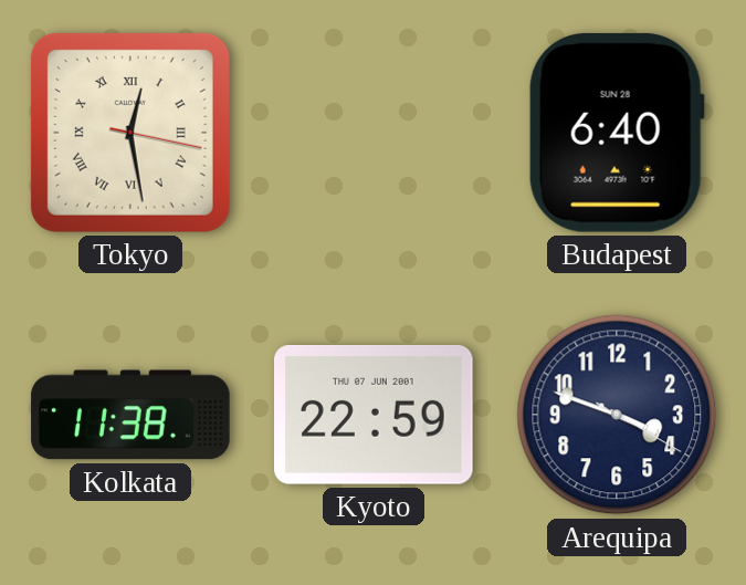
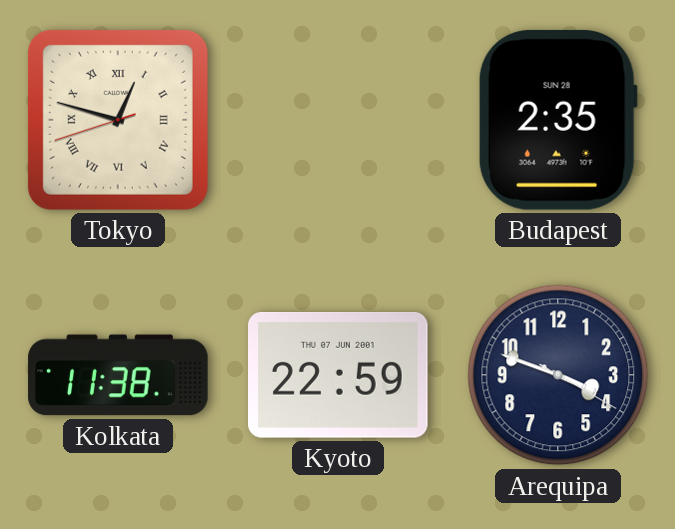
Tokyo: 12:28 -> 12:47
Budapest: 6:40 -> 2:35
